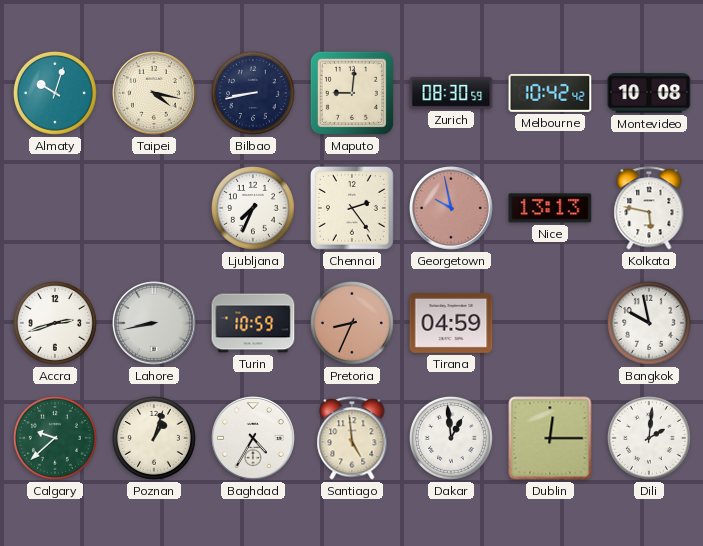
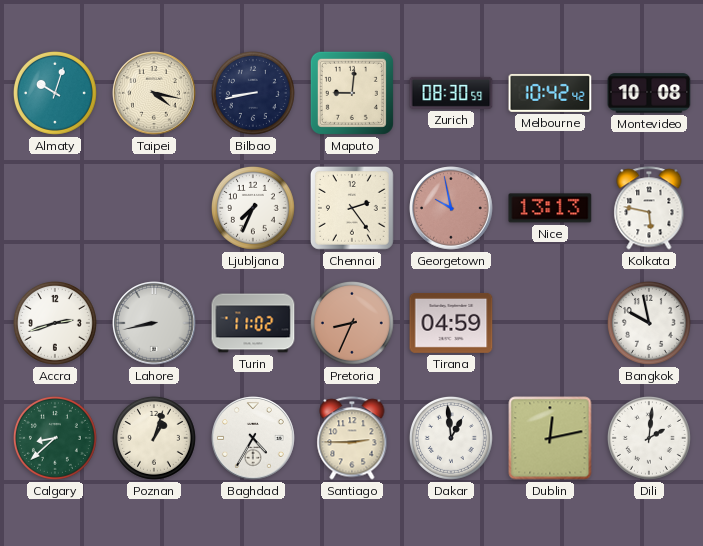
Turin: 10:59 -> 11:02
Calgary: 9:38 -> 8:38
Santiago: 4:59 -> 2:45
Dublin: 12:15 -> 12:13
